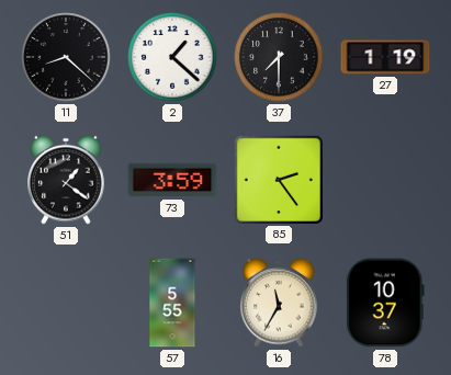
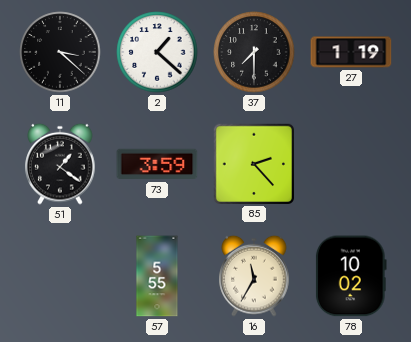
11: 8:22 -> 3:22
85: 2:24 -> 2:23
78: 10:37 -> 10:02
